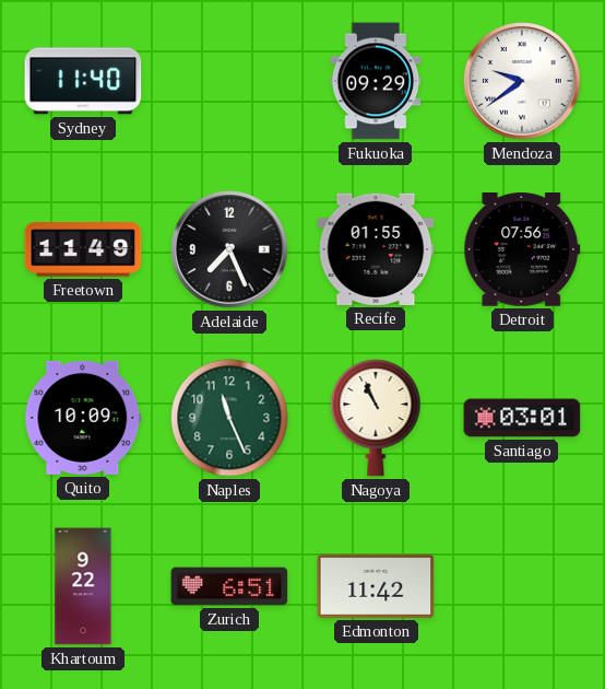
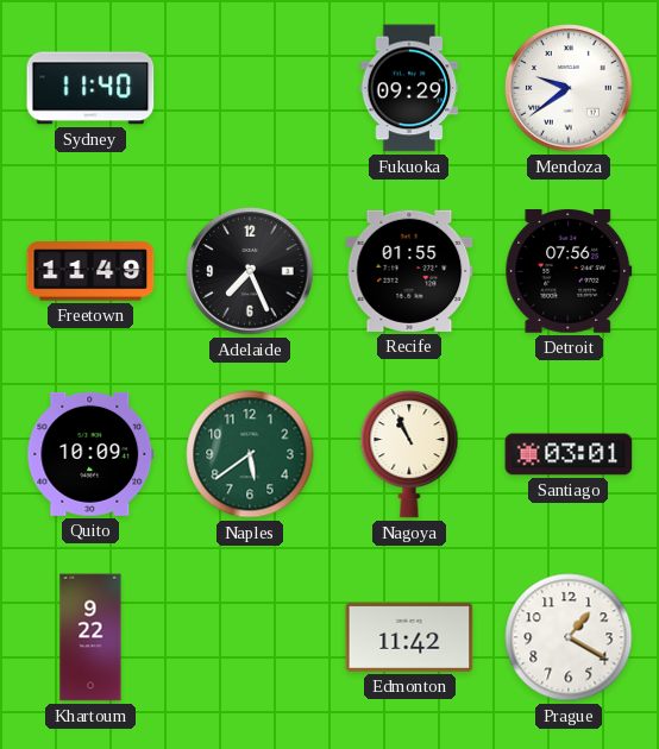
Naples: 11:26 -> 5:39
Zurich: 6:51 -> none
Prague: none -> 1:20
